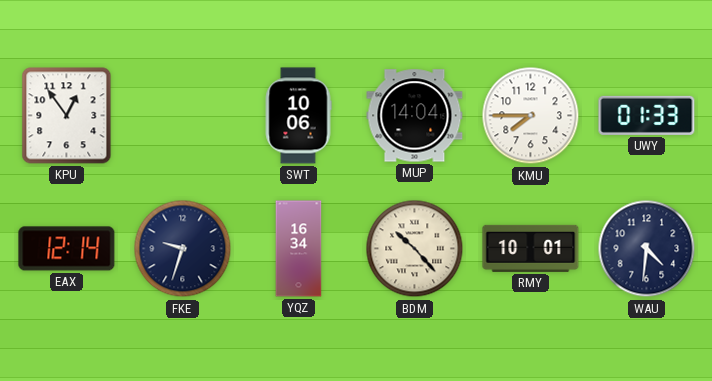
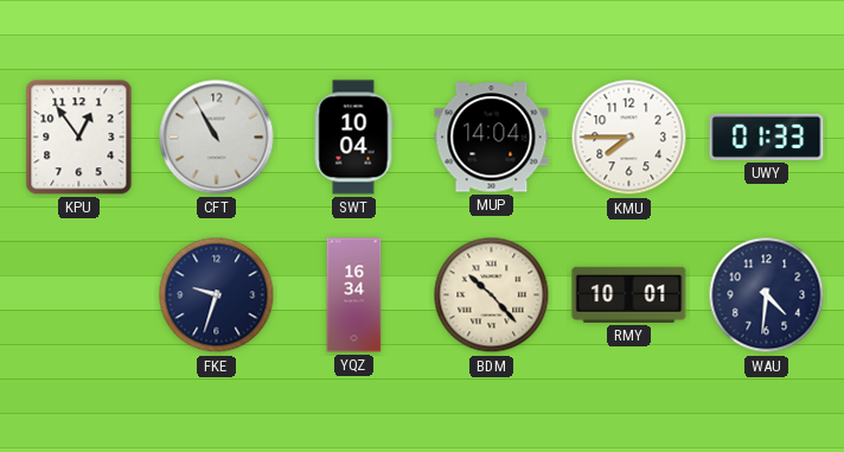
CFT: none -> 10:55
SWT: 10:06 -> 10:04
EAX: 12:14 -> none
